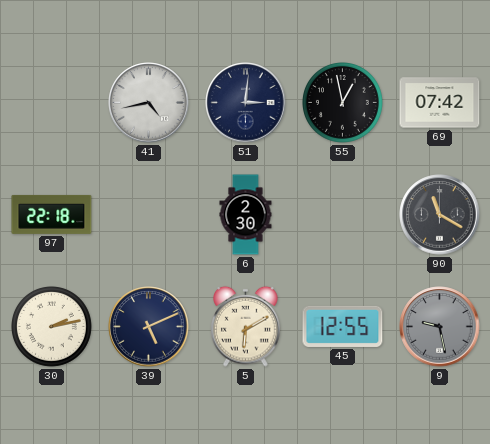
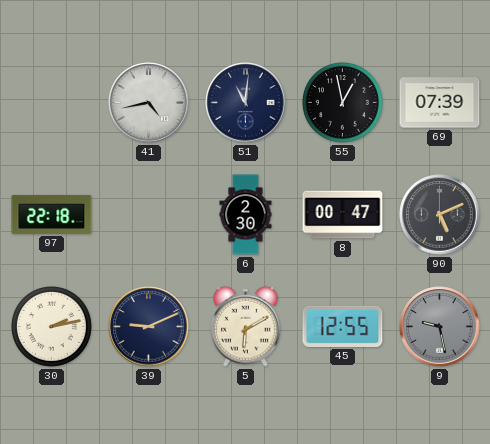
51: 3:01 -> 11:01
69: 07:42 -> 07:39
8: none -> 00:47
90: 11:20 -> 5:11
39: 5:11 -> 9:11
